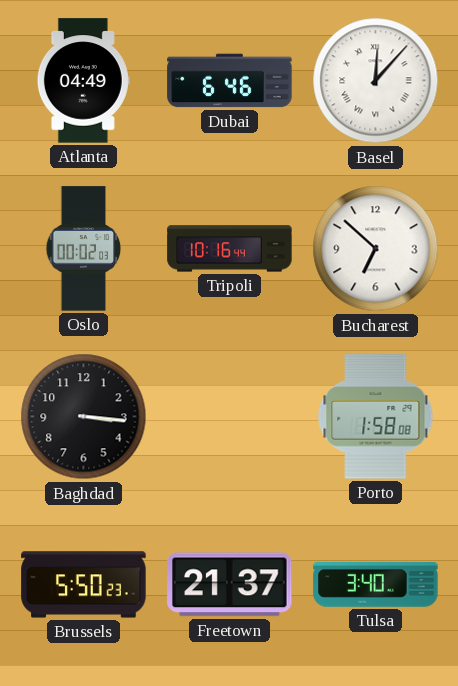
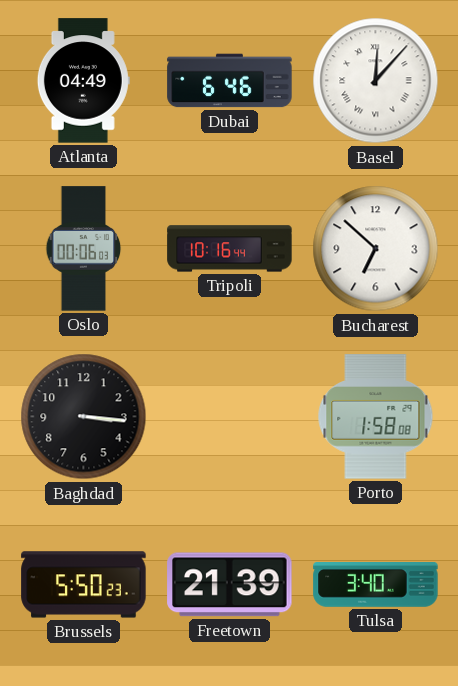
Oslo: 00:02 -> 00:06
Freetown: 21:37 -> 21:39
